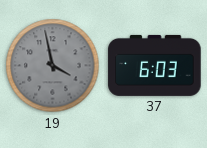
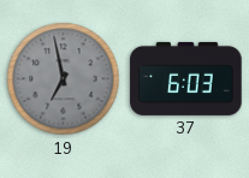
19: 3:58 -> 6:58
